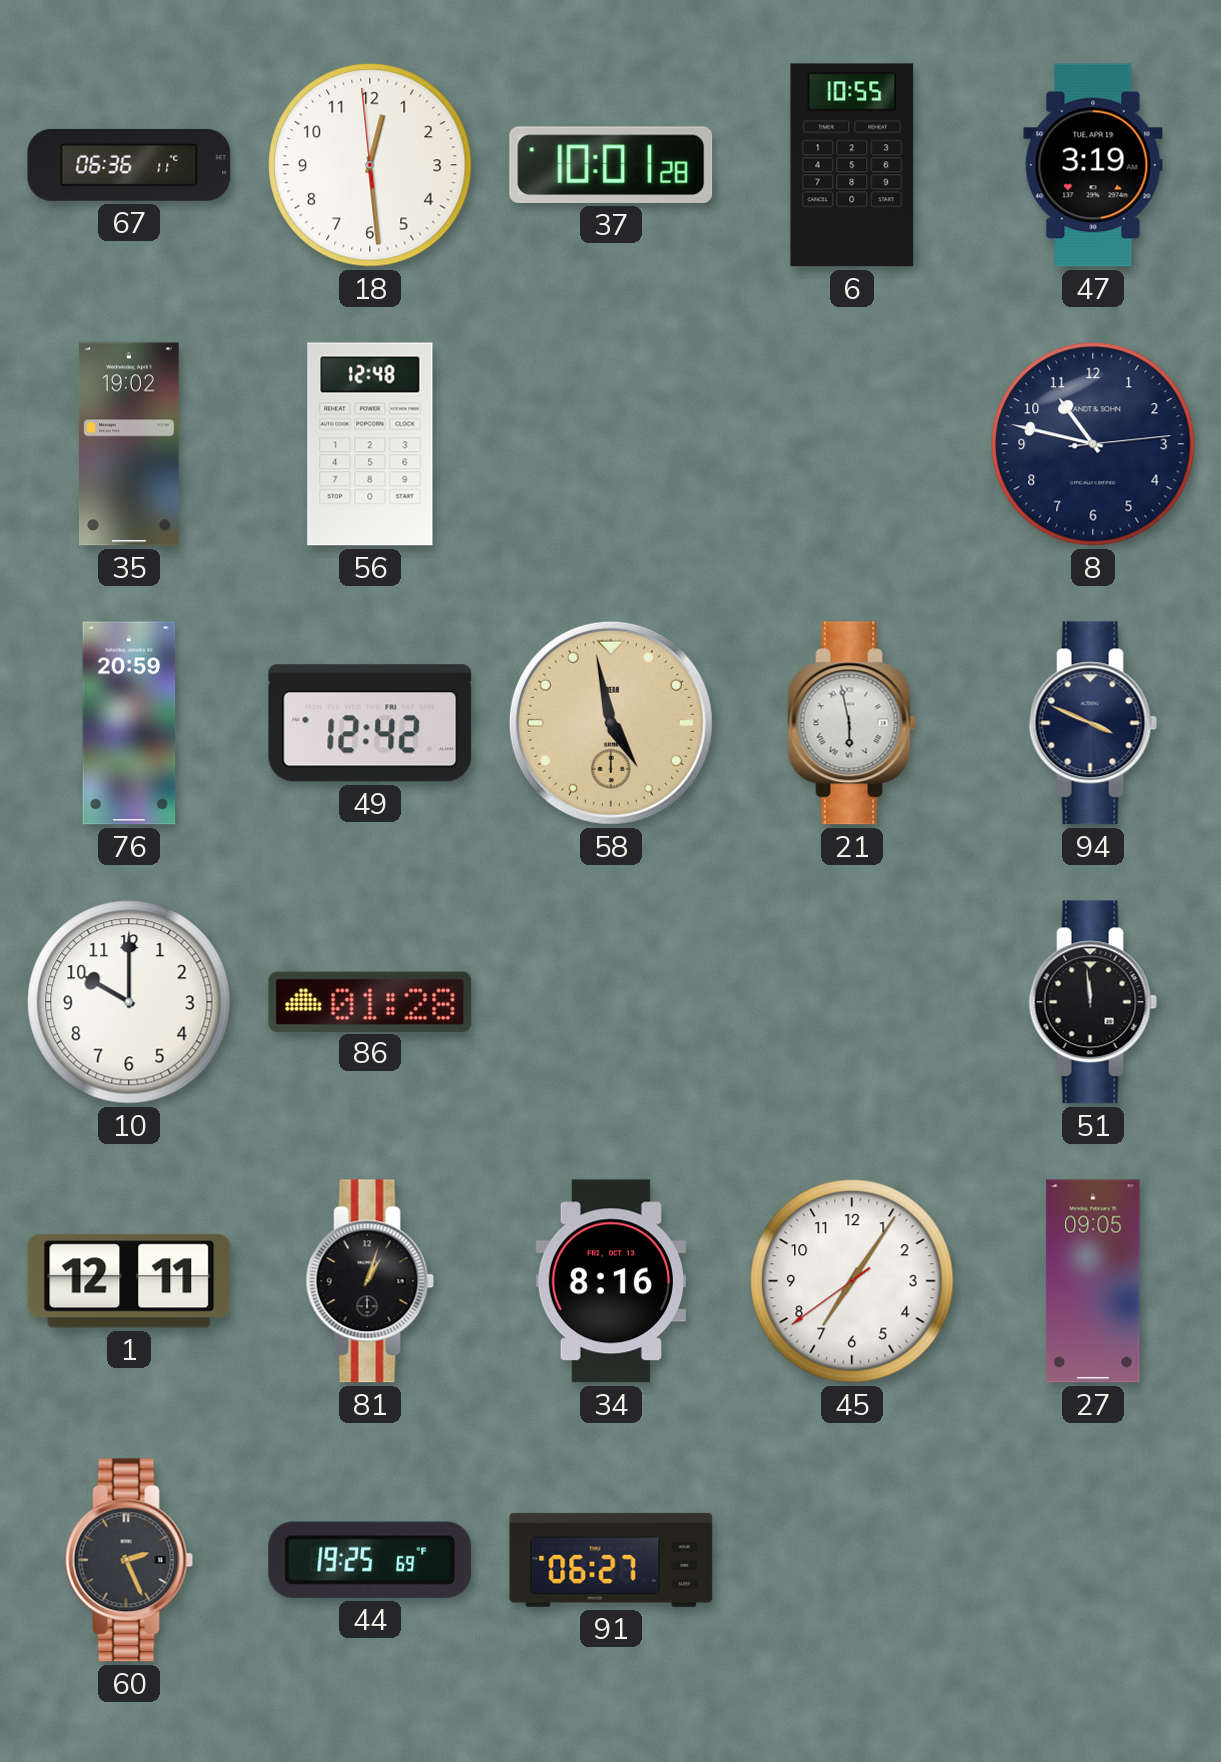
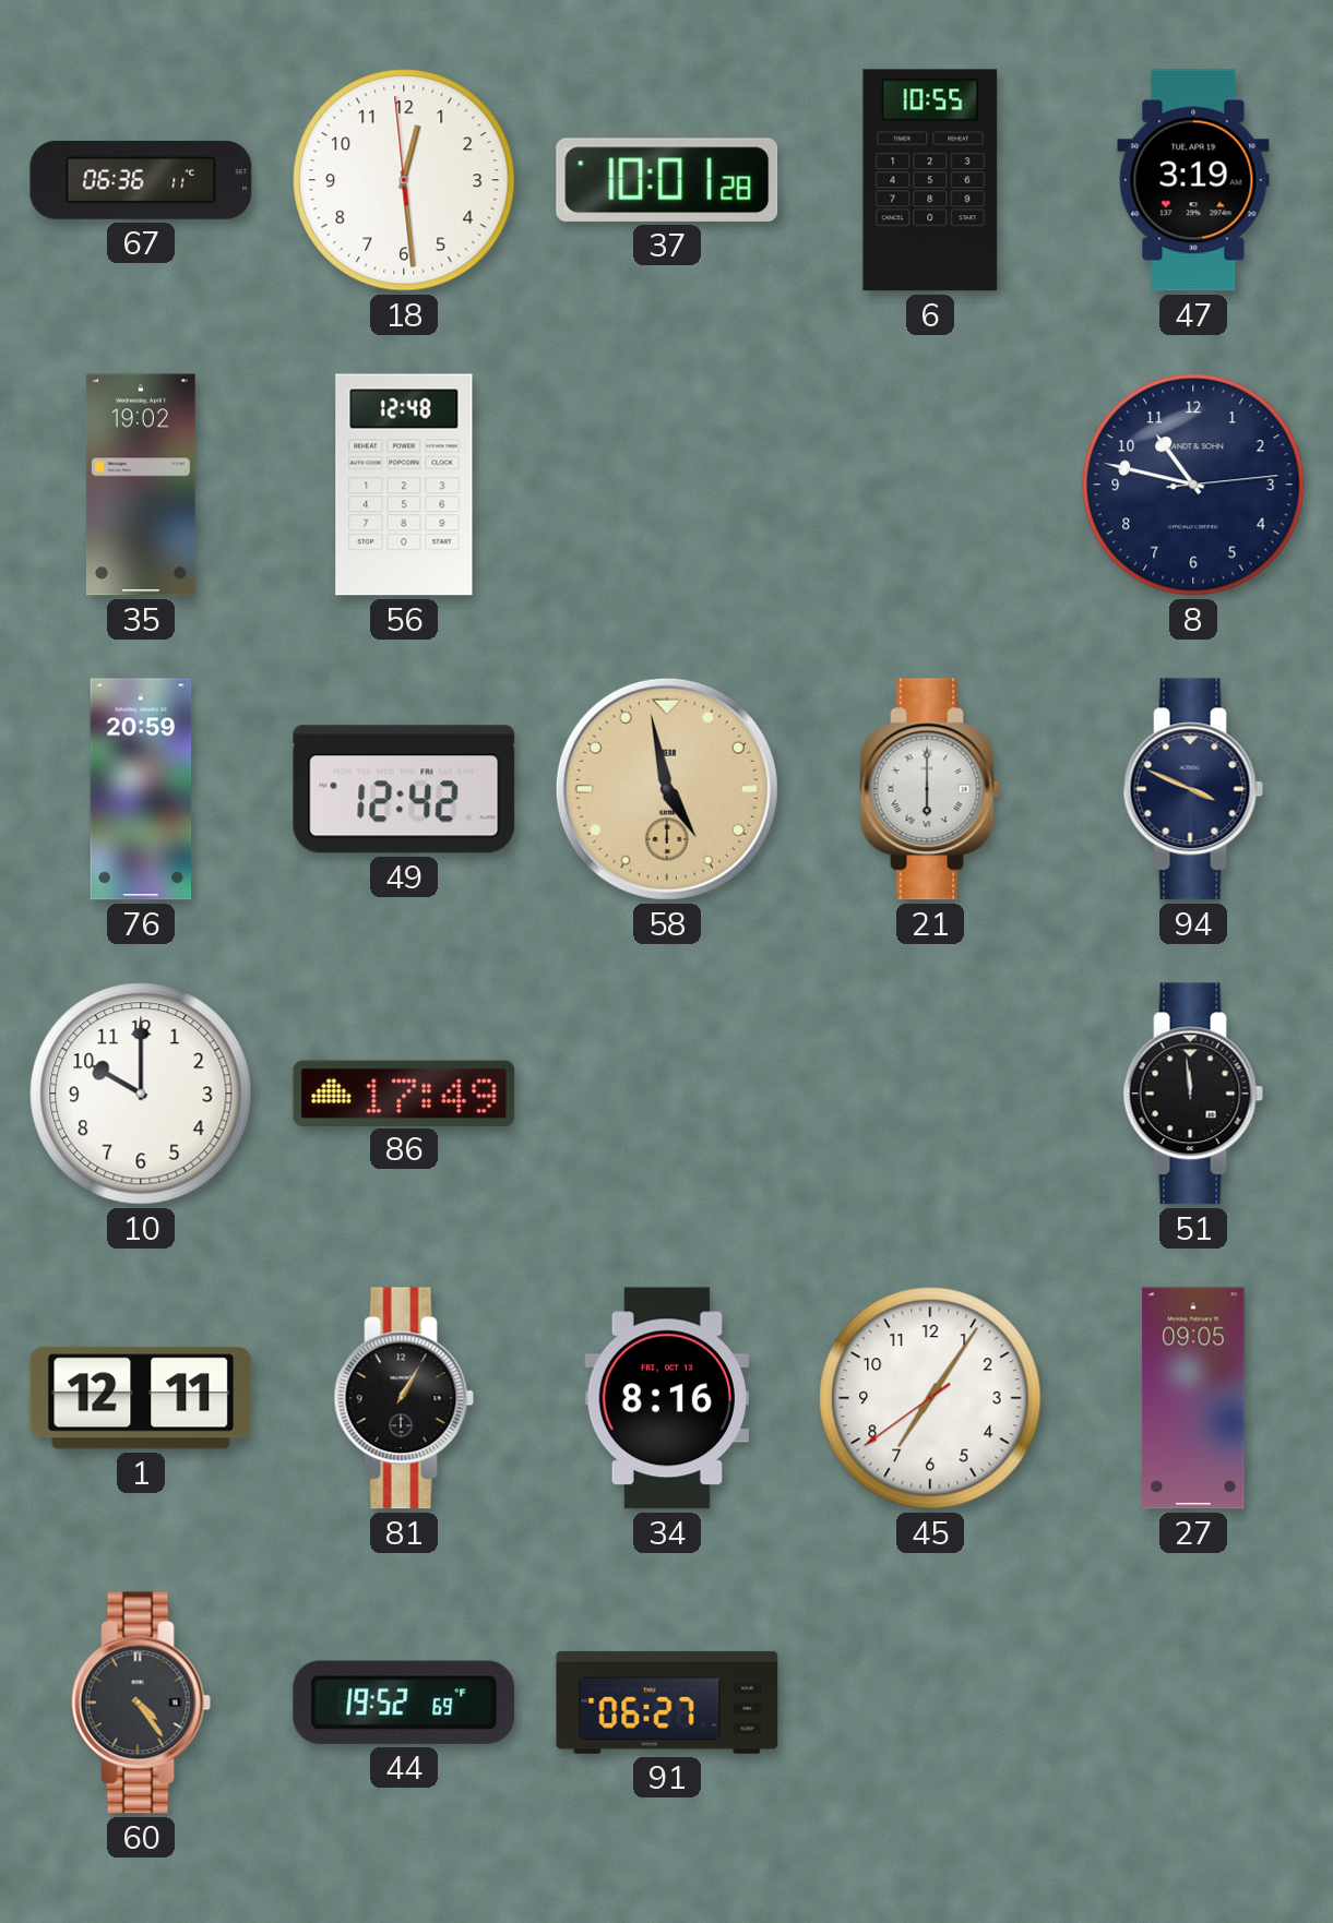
21: 5:58 -> 6:00
86: 01:28 -> 17:49
81: 1:03 -> 1:05
60: 2:26 -> 4:24
44: 19:25 -> 19:52
